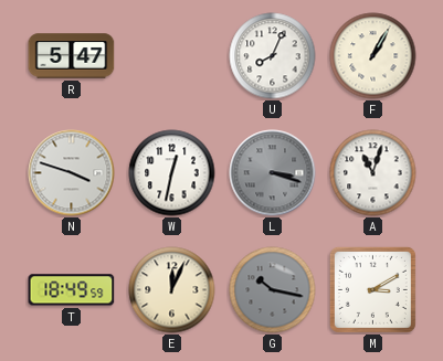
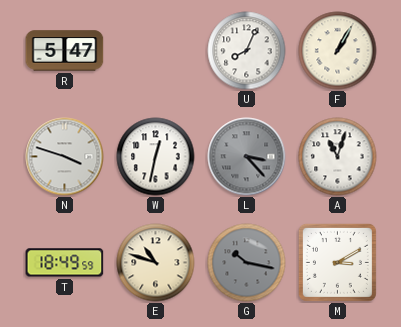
L: 3:18 -> 3:23
E: 12:04 -> 10:48
